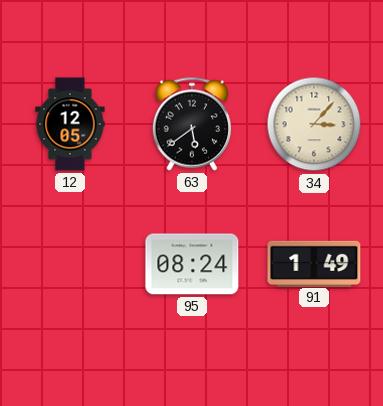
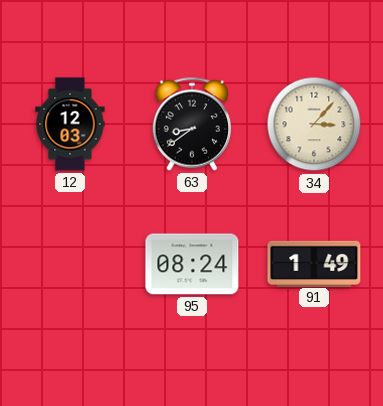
12: 12:05 -> 12:03
63: 5:39 -> 8:39
